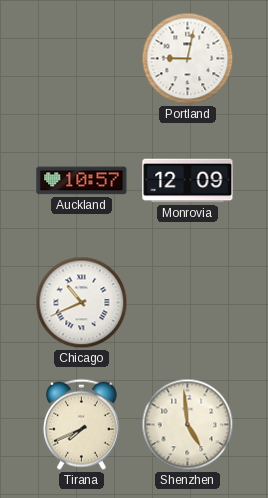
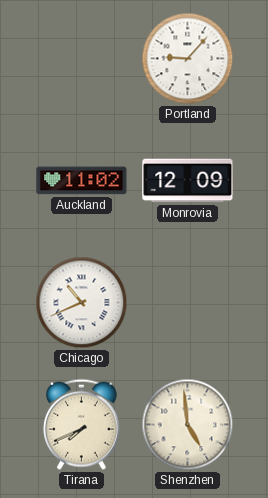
Portland: 9:02 -> 9:07
Auckland: 10:57 -> 11:02
